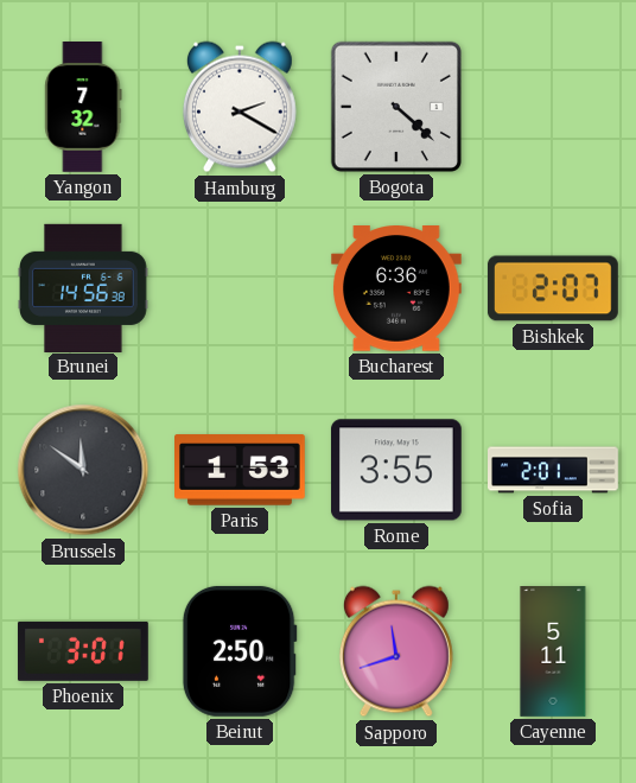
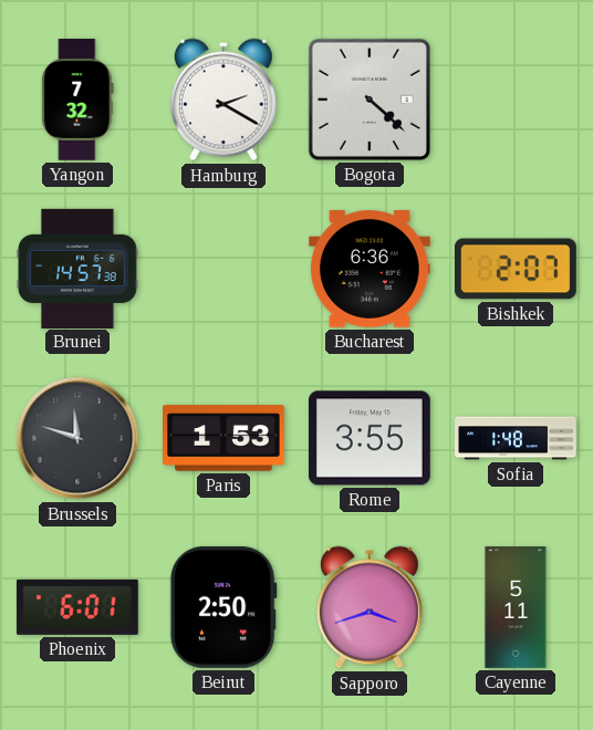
Brunei: 14:56 -> 14:57
Brussels: 11:51 -> 11:48
Sofia: 2:01 -> 1:48
Phoenix: 3:01 -> 6:01
Sapporo: 11:42 -> 3:42
